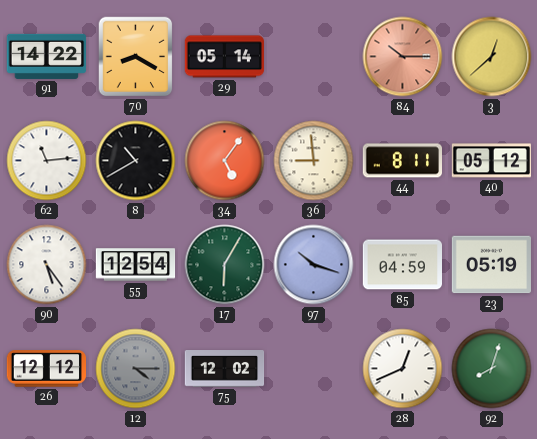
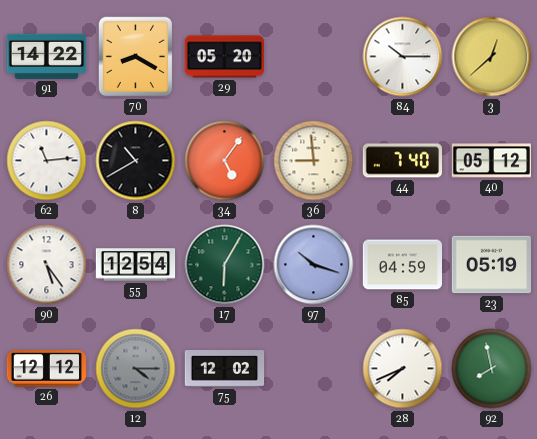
29: 05:14 -> 05:20
84 dial: salmon -> white
44: 8:11 -> 7:40
28: 12:41 -> 7:41
92: 8:03 -> 7:58
